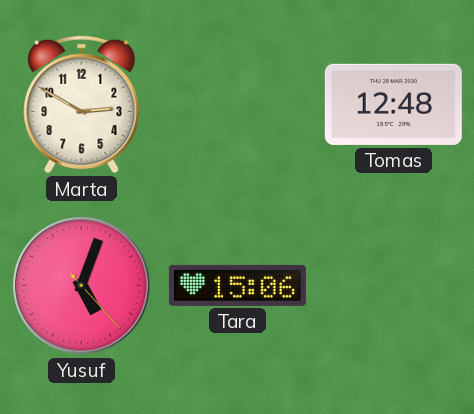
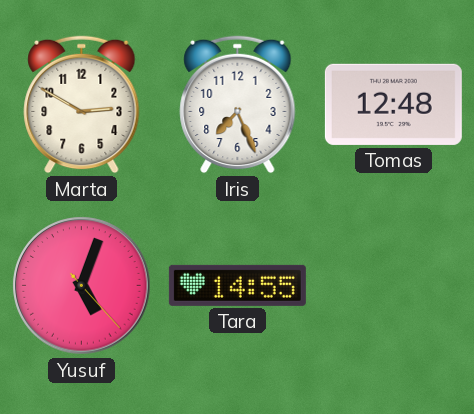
Iris: none -> 7:26
Tara: 15:06 -> 14:55
